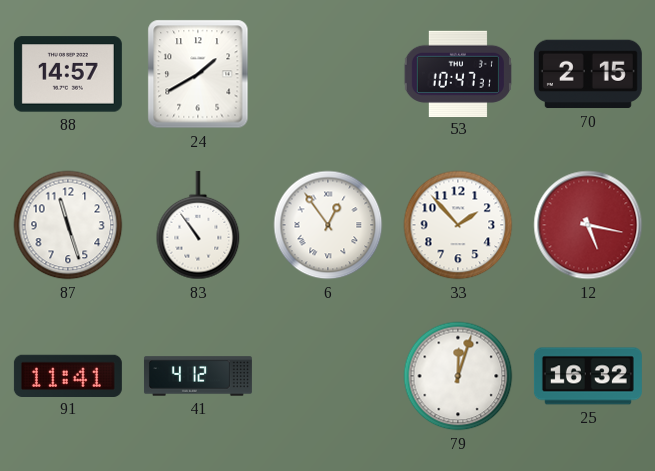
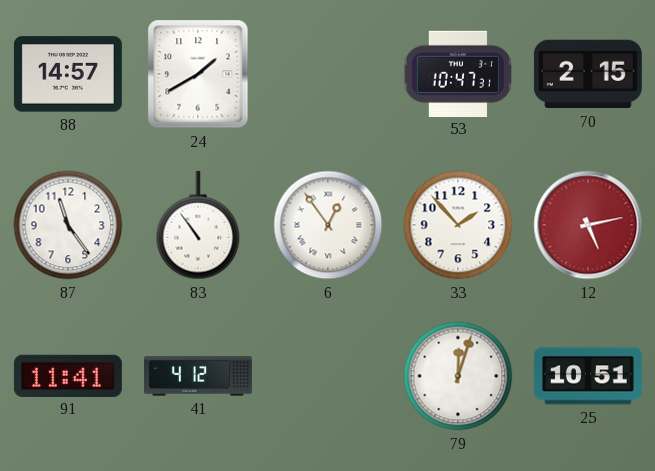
87: 11:27 -> 11:24
12: 5:17 -> 5:13
25: 16:32 -> 10:51
